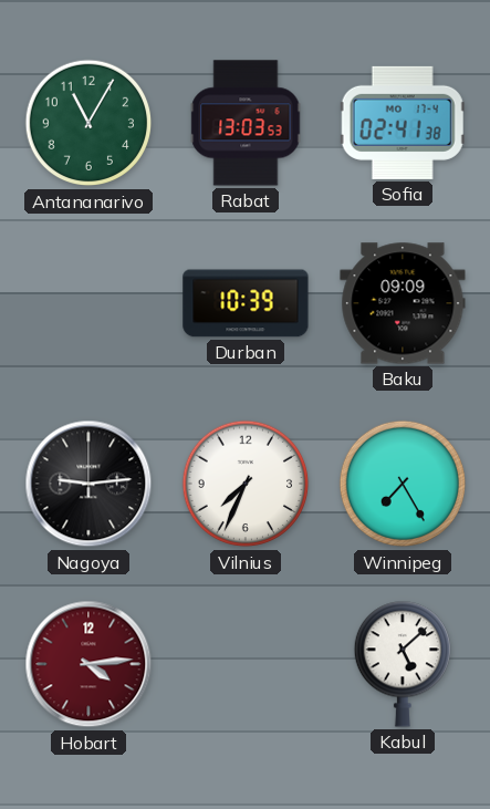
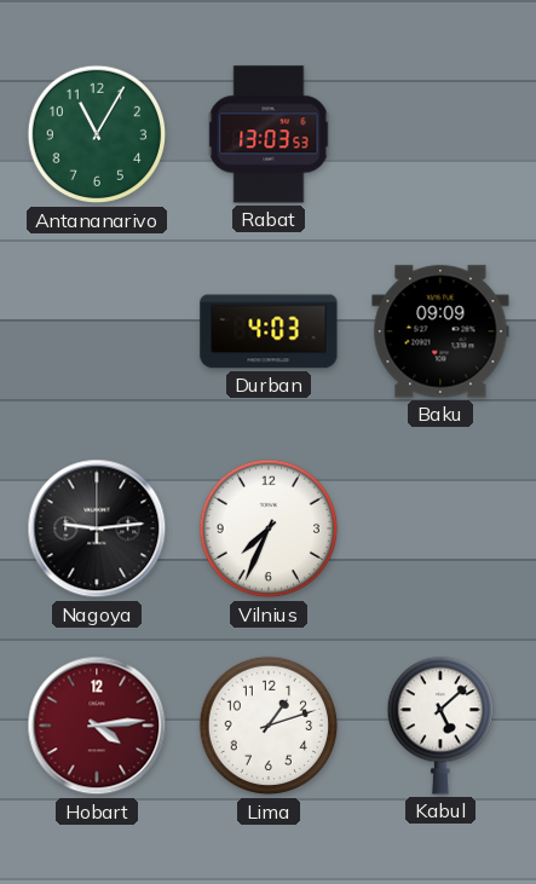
Sofia: 02:41 -> none
Durban: 10:39 -> 4:03
Winnipeg: 7:25 -> none
Lima: none -> 1:12
